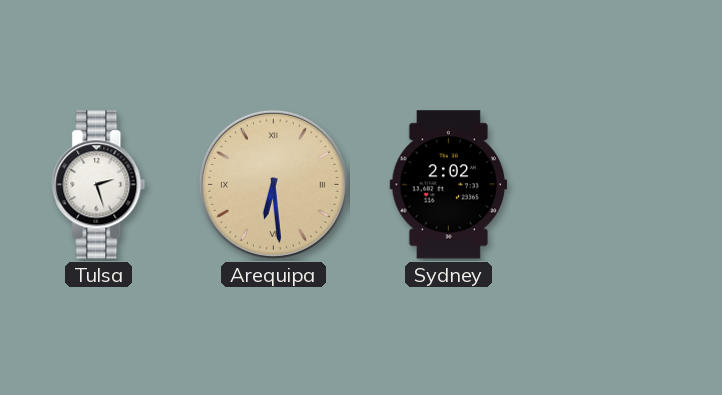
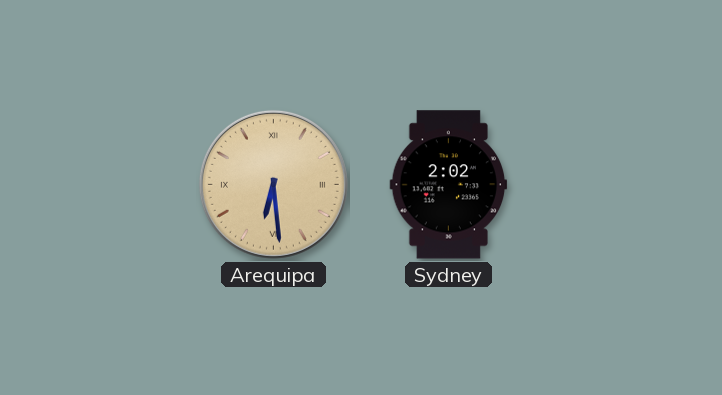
Tulsa: 2:27 -> none
